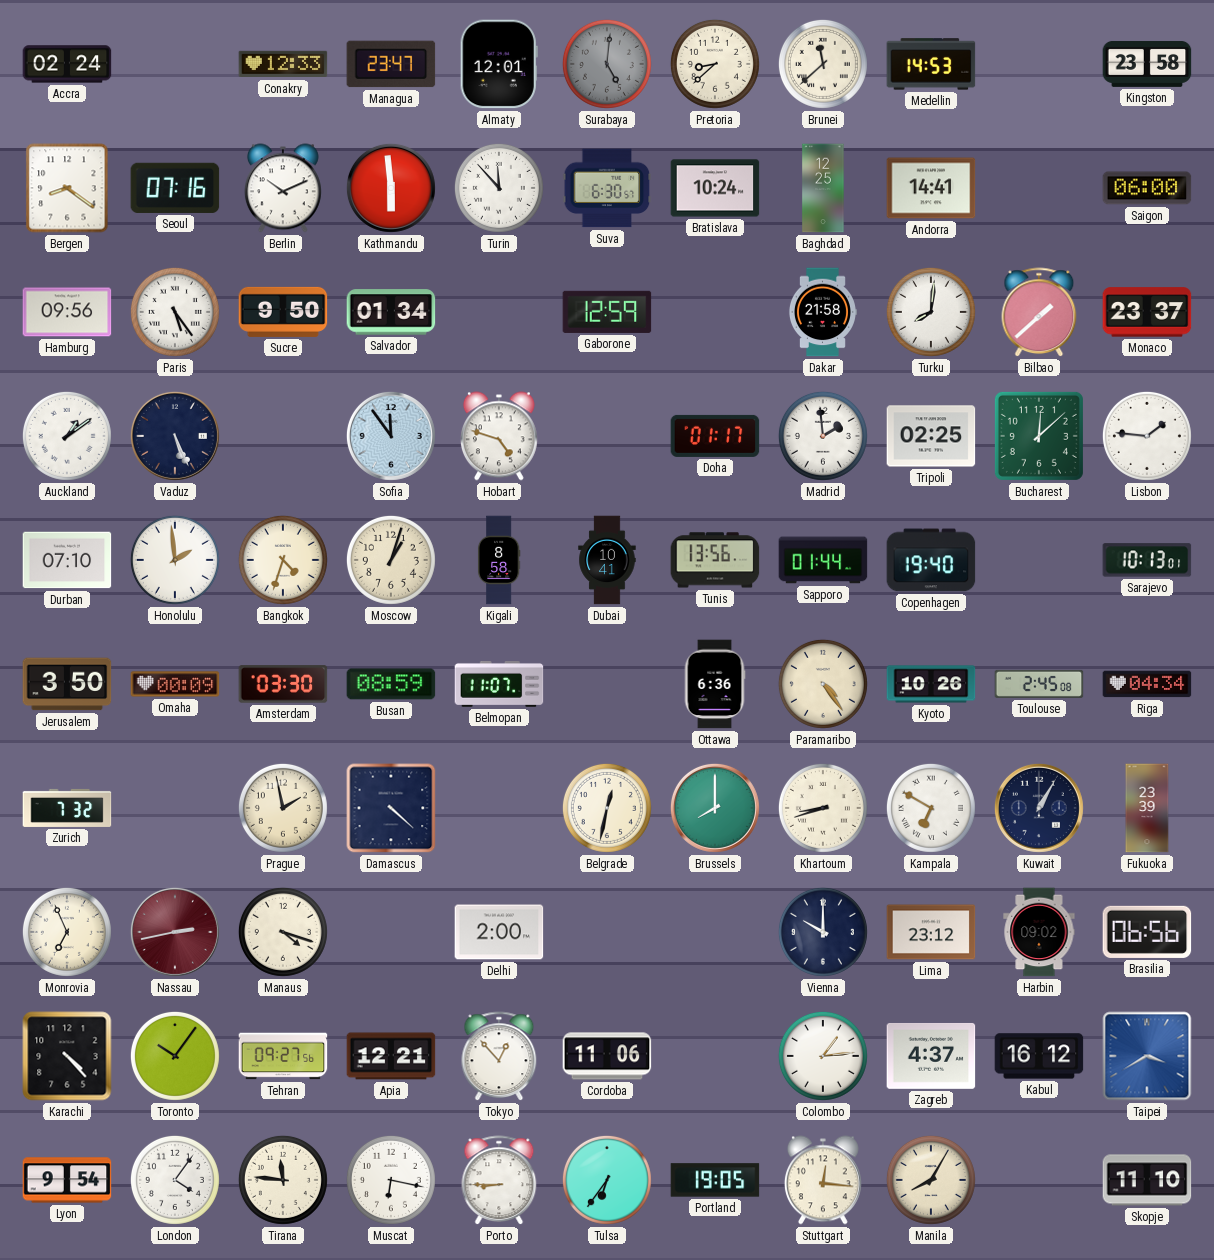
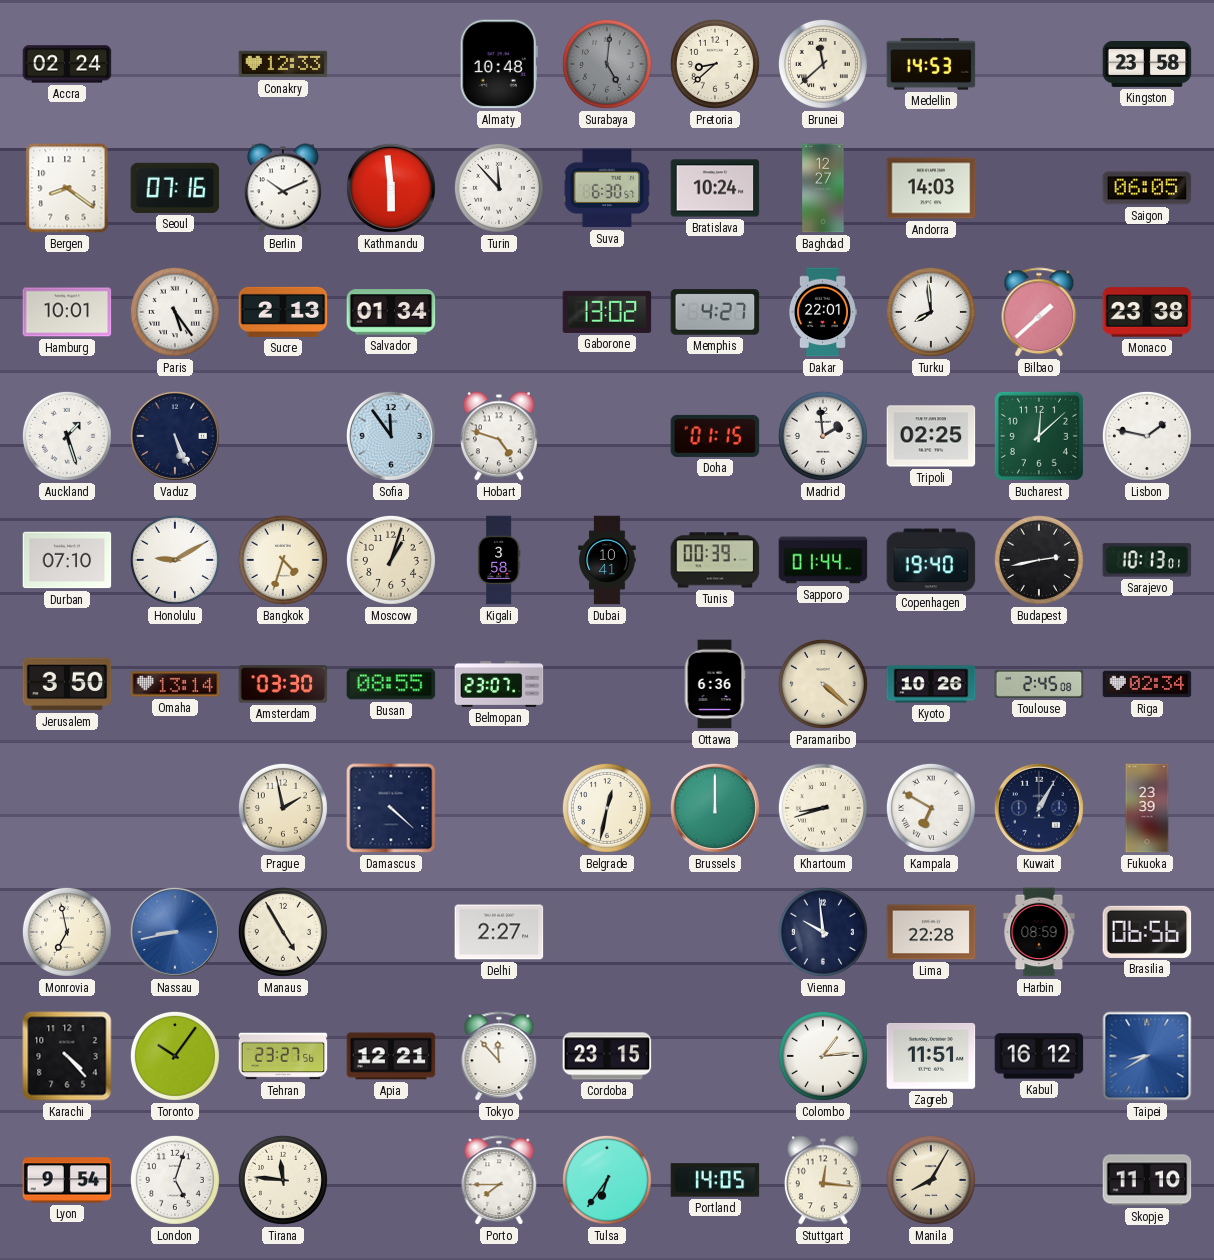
Managua: 23:47 -> none
Almaty: 12:01 -> 10:48
Baghdad: 12:25 -> 12:27
Andorra: 14:41 -> 14:03
Saigon: 06:00 -> 06:05
Hamburg: 09:56 -> 10:01
Sucre: 9:50 -> 2:13
Gaborone: 12:59 -> 13:02
Memphis: none -> 4:27
Dakar: 21:58 -> 22:01
Turku: 8:01 -> 7:59
Monaco: 23:37 -> 23:38
Auckland: 1:09 -> 1:27
Doha: 01:17 -> 01:15
Lisbon: 1:46 -> 1:47
Honolulu: 1:59 -> 9:10
Kigali: 8:58 -> 3:58
Tunis: 13:56 -> 00:39
Budapest: none -> 2:43
Omaha: 00:09 -> 13:14
Busan: 08:59 -> 08:55
Belmopan: 11:07 -> 23:07
Paramaribo: 4:24 -> 4:22
Riga: 04:34 -> 02:34
Zurich: 7:32 -> none
Brussels: 8:00 -> 12:00
Monrovia: 6:56 -> 6:58
Nassau: 2:43 -> 8:43
Nassau dial: burgundy -> blue
Manaus: 4:18 -> 4:55
Delhi: 2:00 -> 2:27
Vienna: 10:00 -> 9:59
Lima: 23:12 -> 22:28
Harbin: 09:02 -> 08:59
Tehran: 09:27 -> 23:27
Tokyo: 12:53 -> 11:53
Cordoba: 11:06 -> 23:15
Zagreb: 4:37 -> 11:51
Taipei: 3:40 -> 8:40
London: 4:06 -> 5:03
Muscat: 6:17 -> none
Porto: 8:45 -> 7:45
Portland: 19:05 -> 14:05
